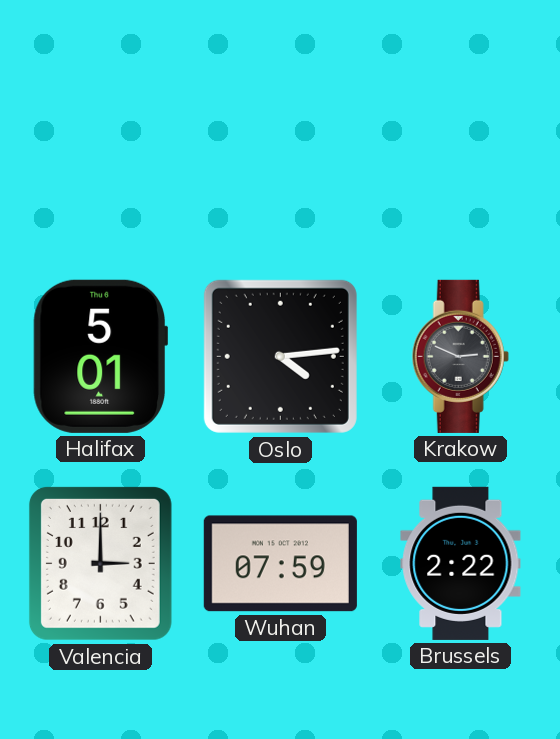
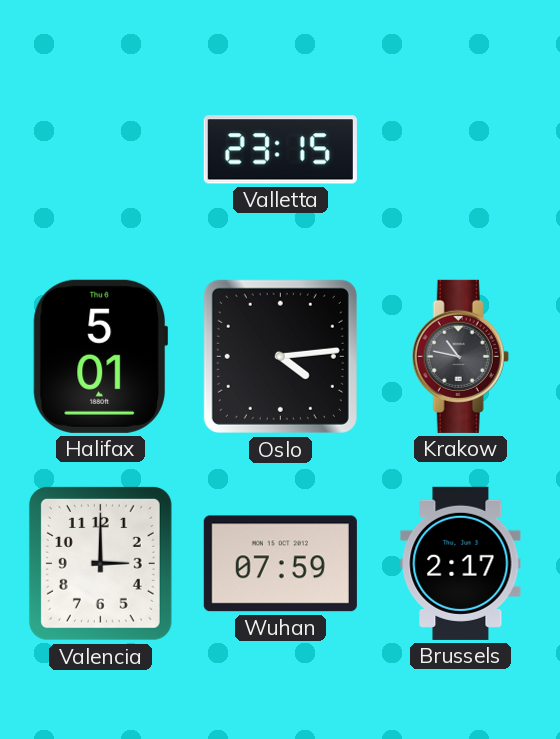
Valletta: none -> 23:15
Krakow: 2:49 -> 10:47
Brussels: 2:22 -> 2:17
